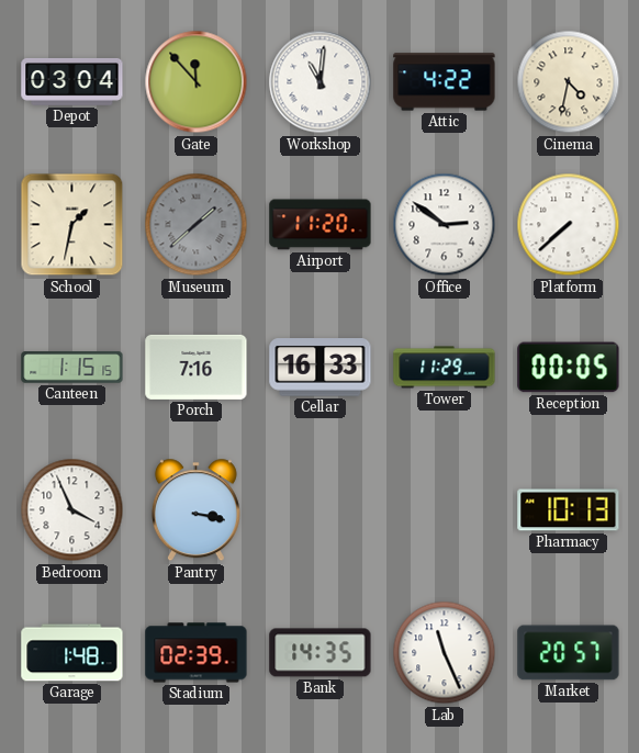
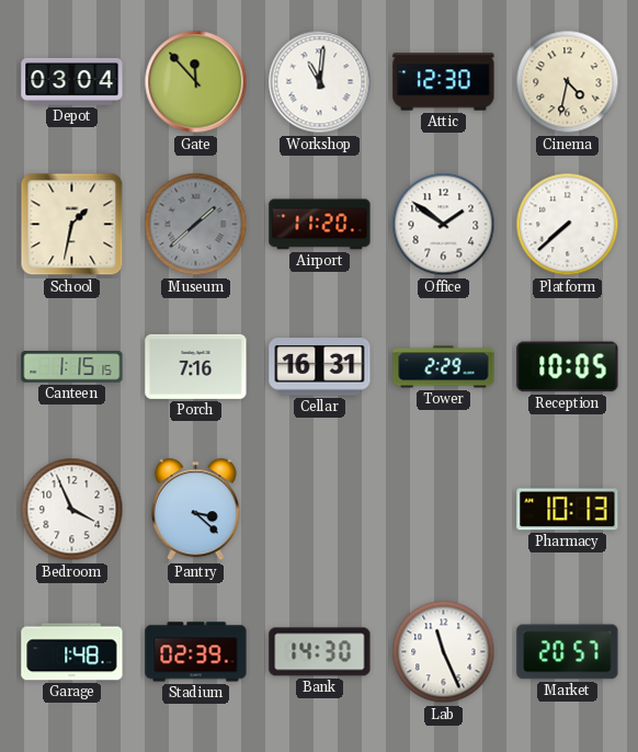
Attic: 4:22 -> 12:30
Office: 2:51 -> 1:51
Cellar: 16:33 -> 16:31
Tower: 11:29 -> 2:29
Reception: 00:05 -> 10:05
Pantry: 3:17 -> 3:22
Bank: 14:35 -> 14:30
